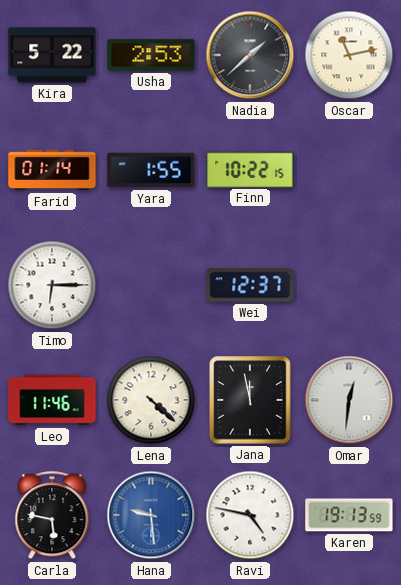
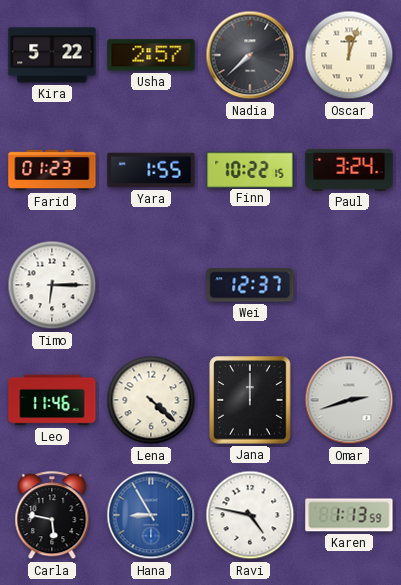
Usha: 2:53 -> 2:57
Nadia: 1:38 -> 7:38
Oscar: 11:13 -> 12:03
Farid: 01:14 -> 01:23
Paul: none -> 3:24
Jana: 11:58 -> 12:00
Omar: 12:31 -> 2:42
Hana: 9:29 -> 8:55
Karen: 19:13 -> 1:13
